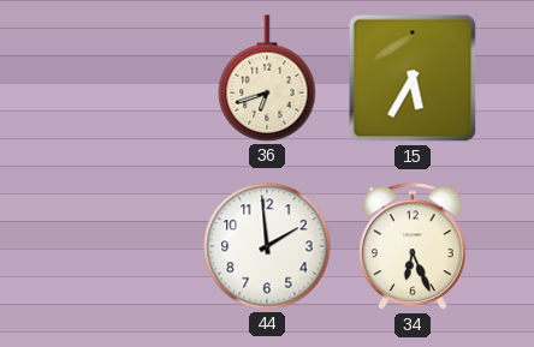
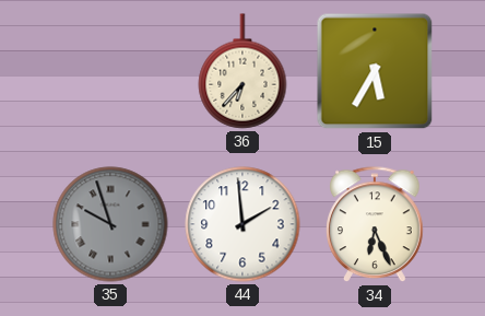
36: 6:42 -> 6:37
35: none -> 9:57
